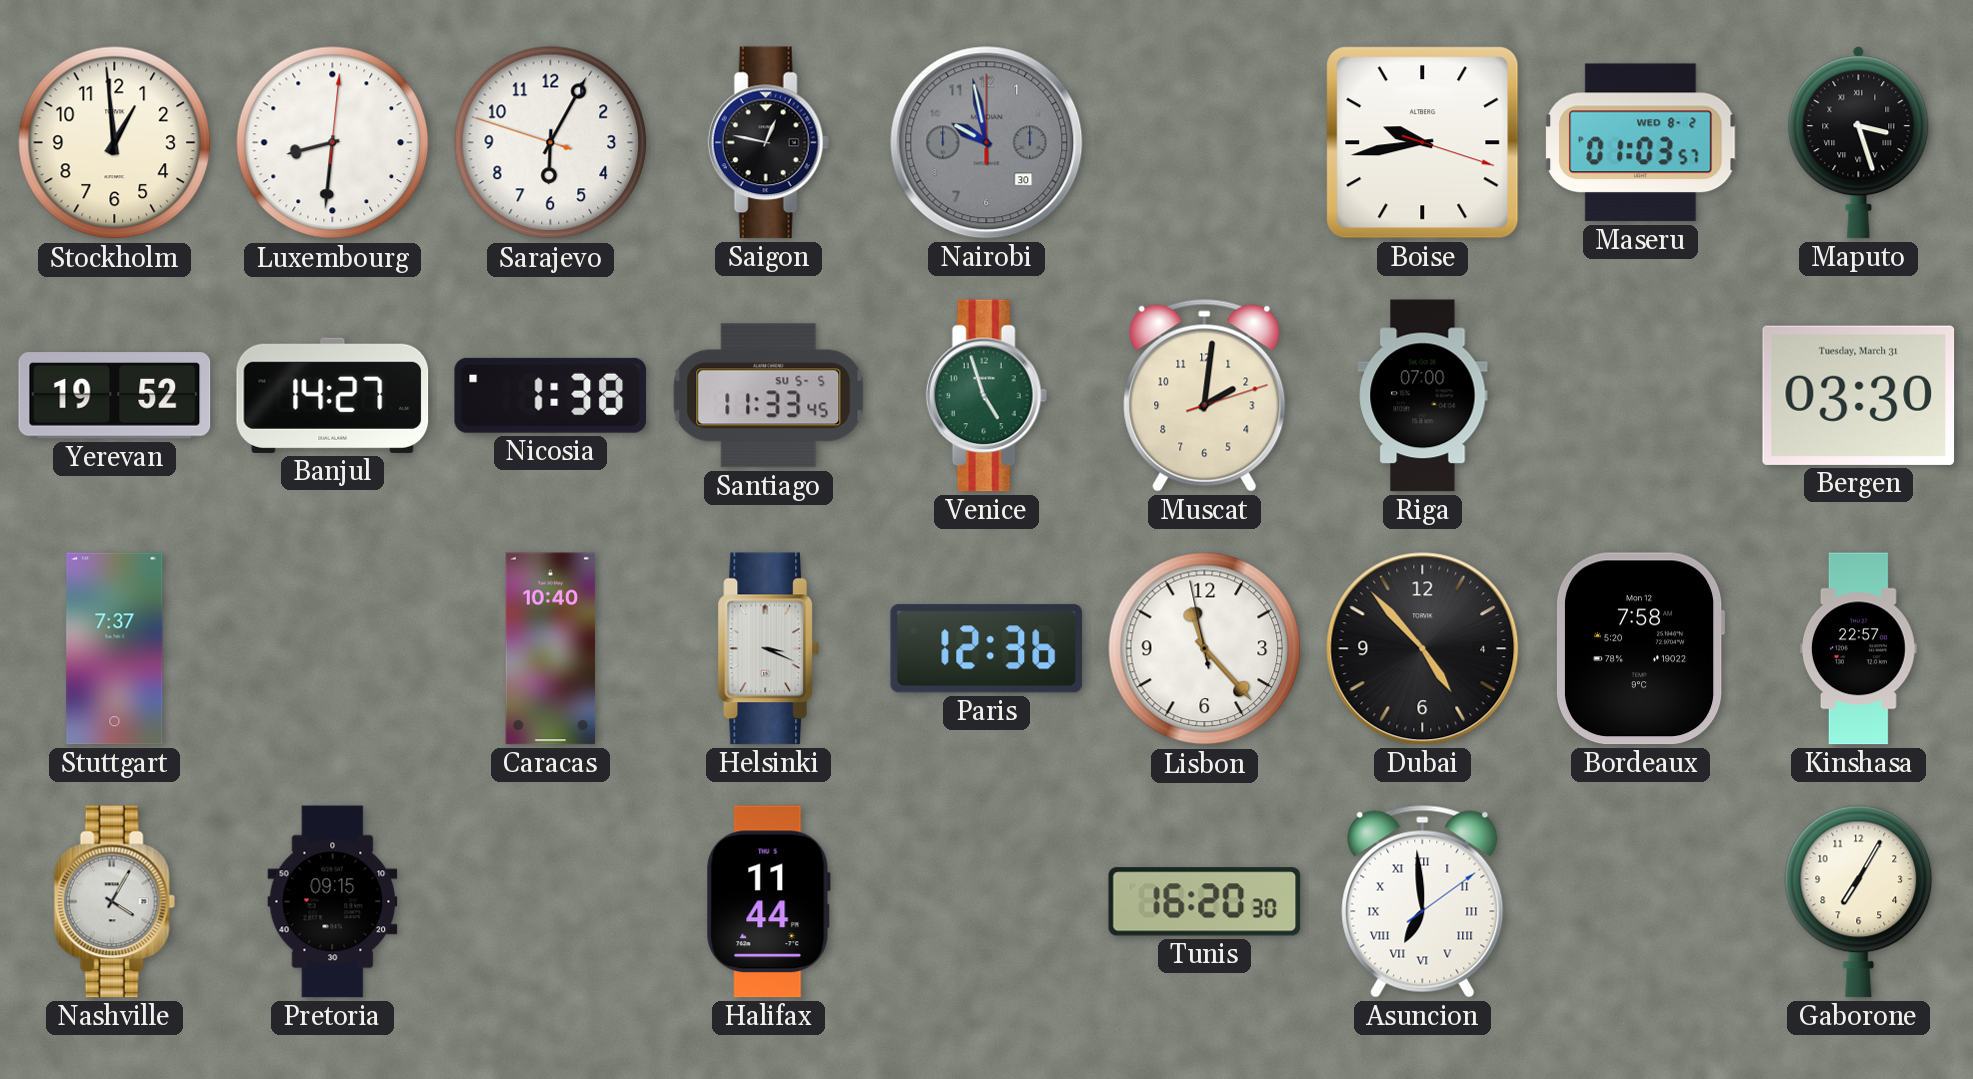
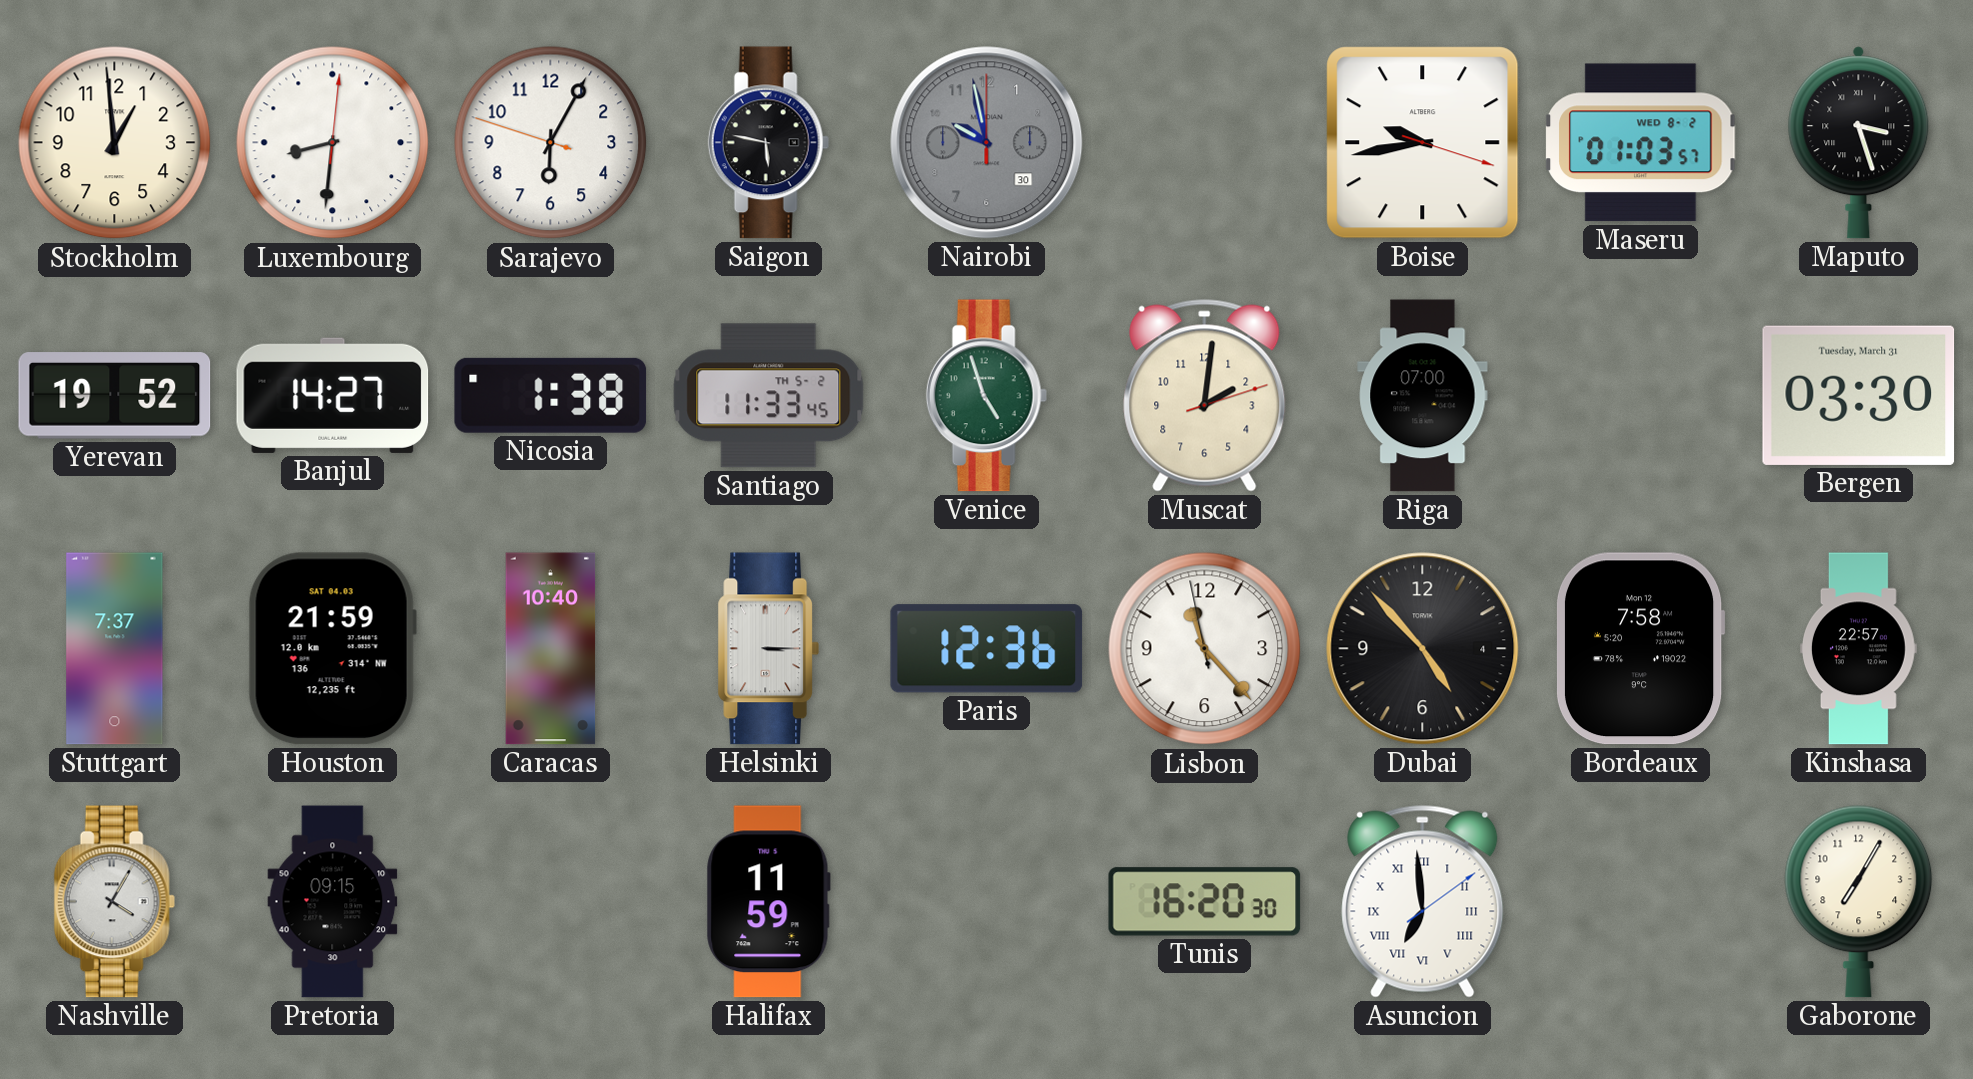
Saigon: 12:47 -> 5:47
Santiago date: SU 5-5 -> TH 5-2
Houston: none -> 21:59
Helsinki: 3:19 -> 3:15
Halifax: 11:44 -> 11:59
